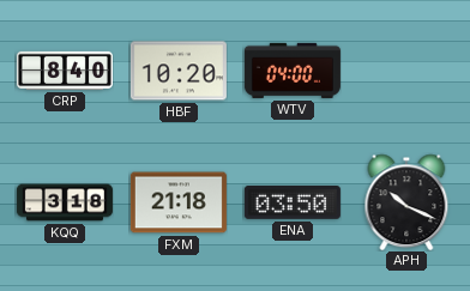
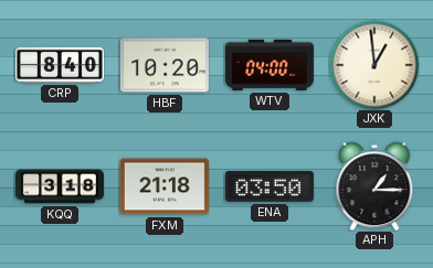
JXK: none -> 12:59
APH: 10:19 -> 1:15
